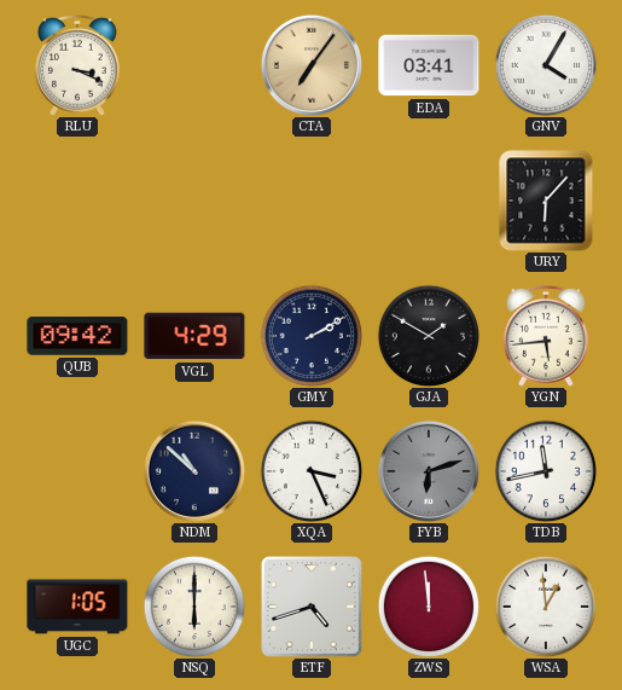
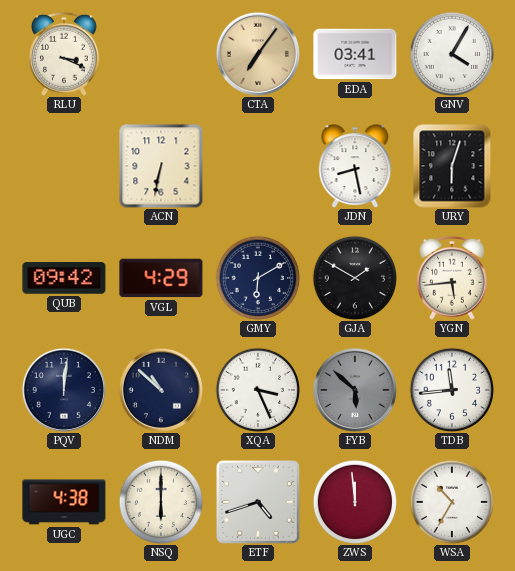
ACN: none -> 6:32
JDN: none -> 8:28
URY: 6:07 -> 6:03
GMY: 2:10 -> 6:10
PQV: none -> 12:01
FYB: 6:12 -> 5:52
TDB: 11:43 -> 11:44
UGC: 1:05 -> 4:38
WSA: 12:59 -> 10:35
